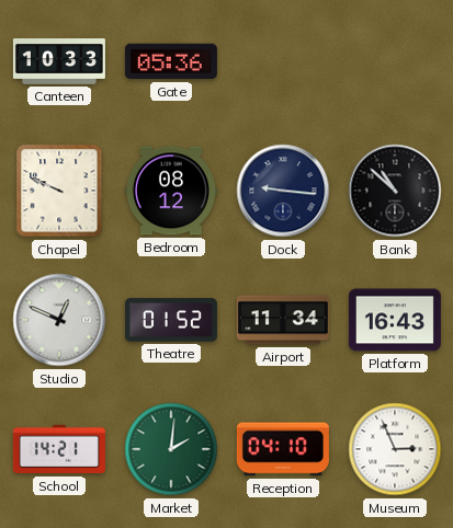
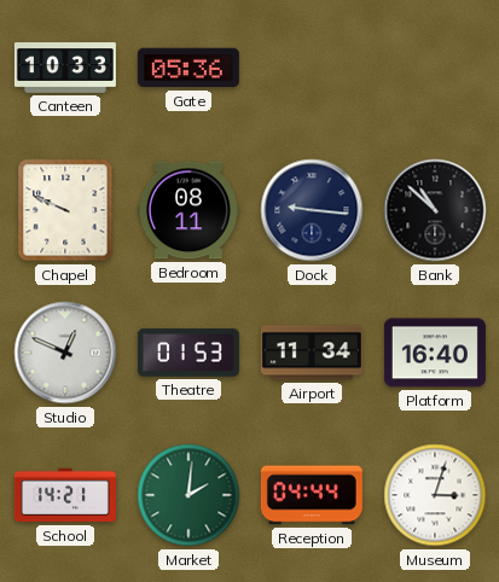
Bedroom: 08:12 -> 08:11
Theatre: 01:52 -> 01:53
Platform: 16:43 -> 16:40
Reception: 04:10 -> 04:44
Museum: 2:56 -> 3:03
